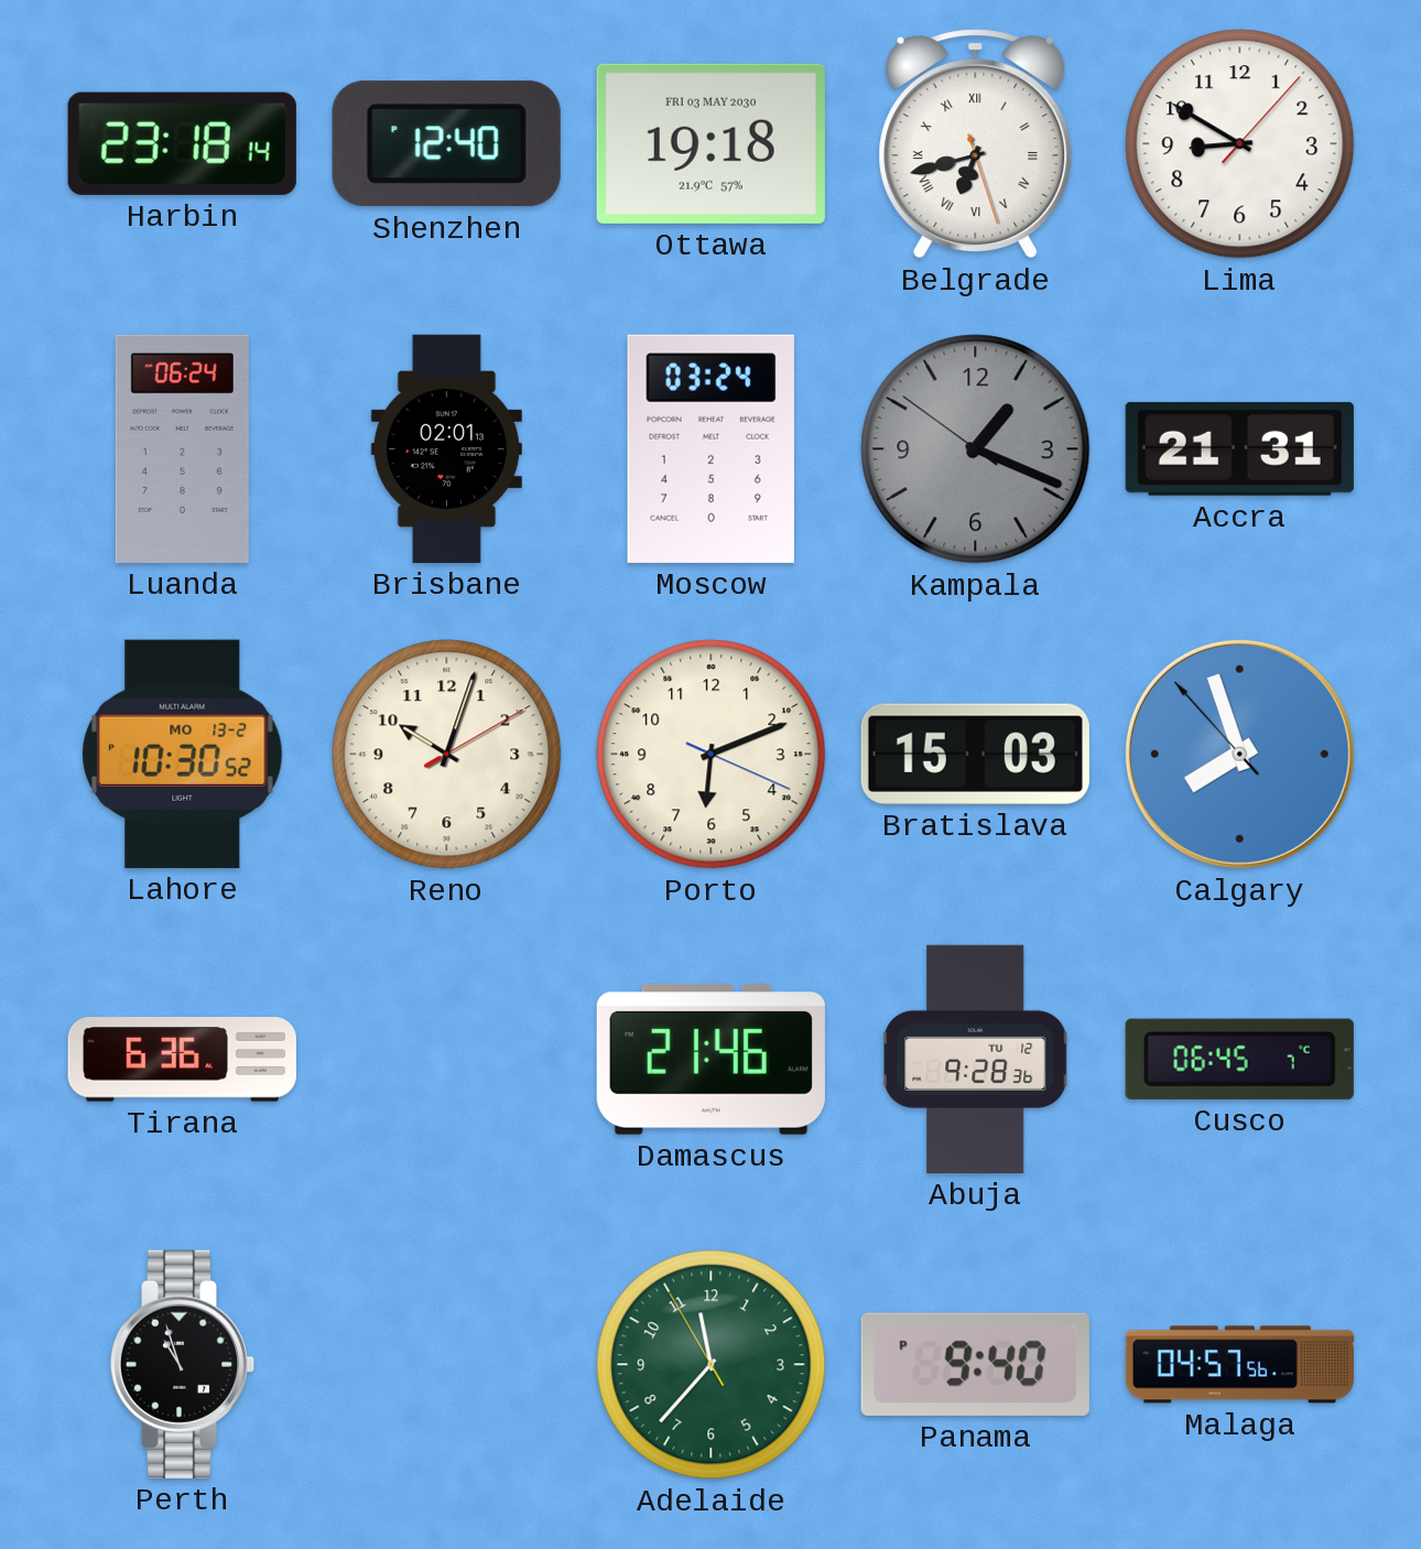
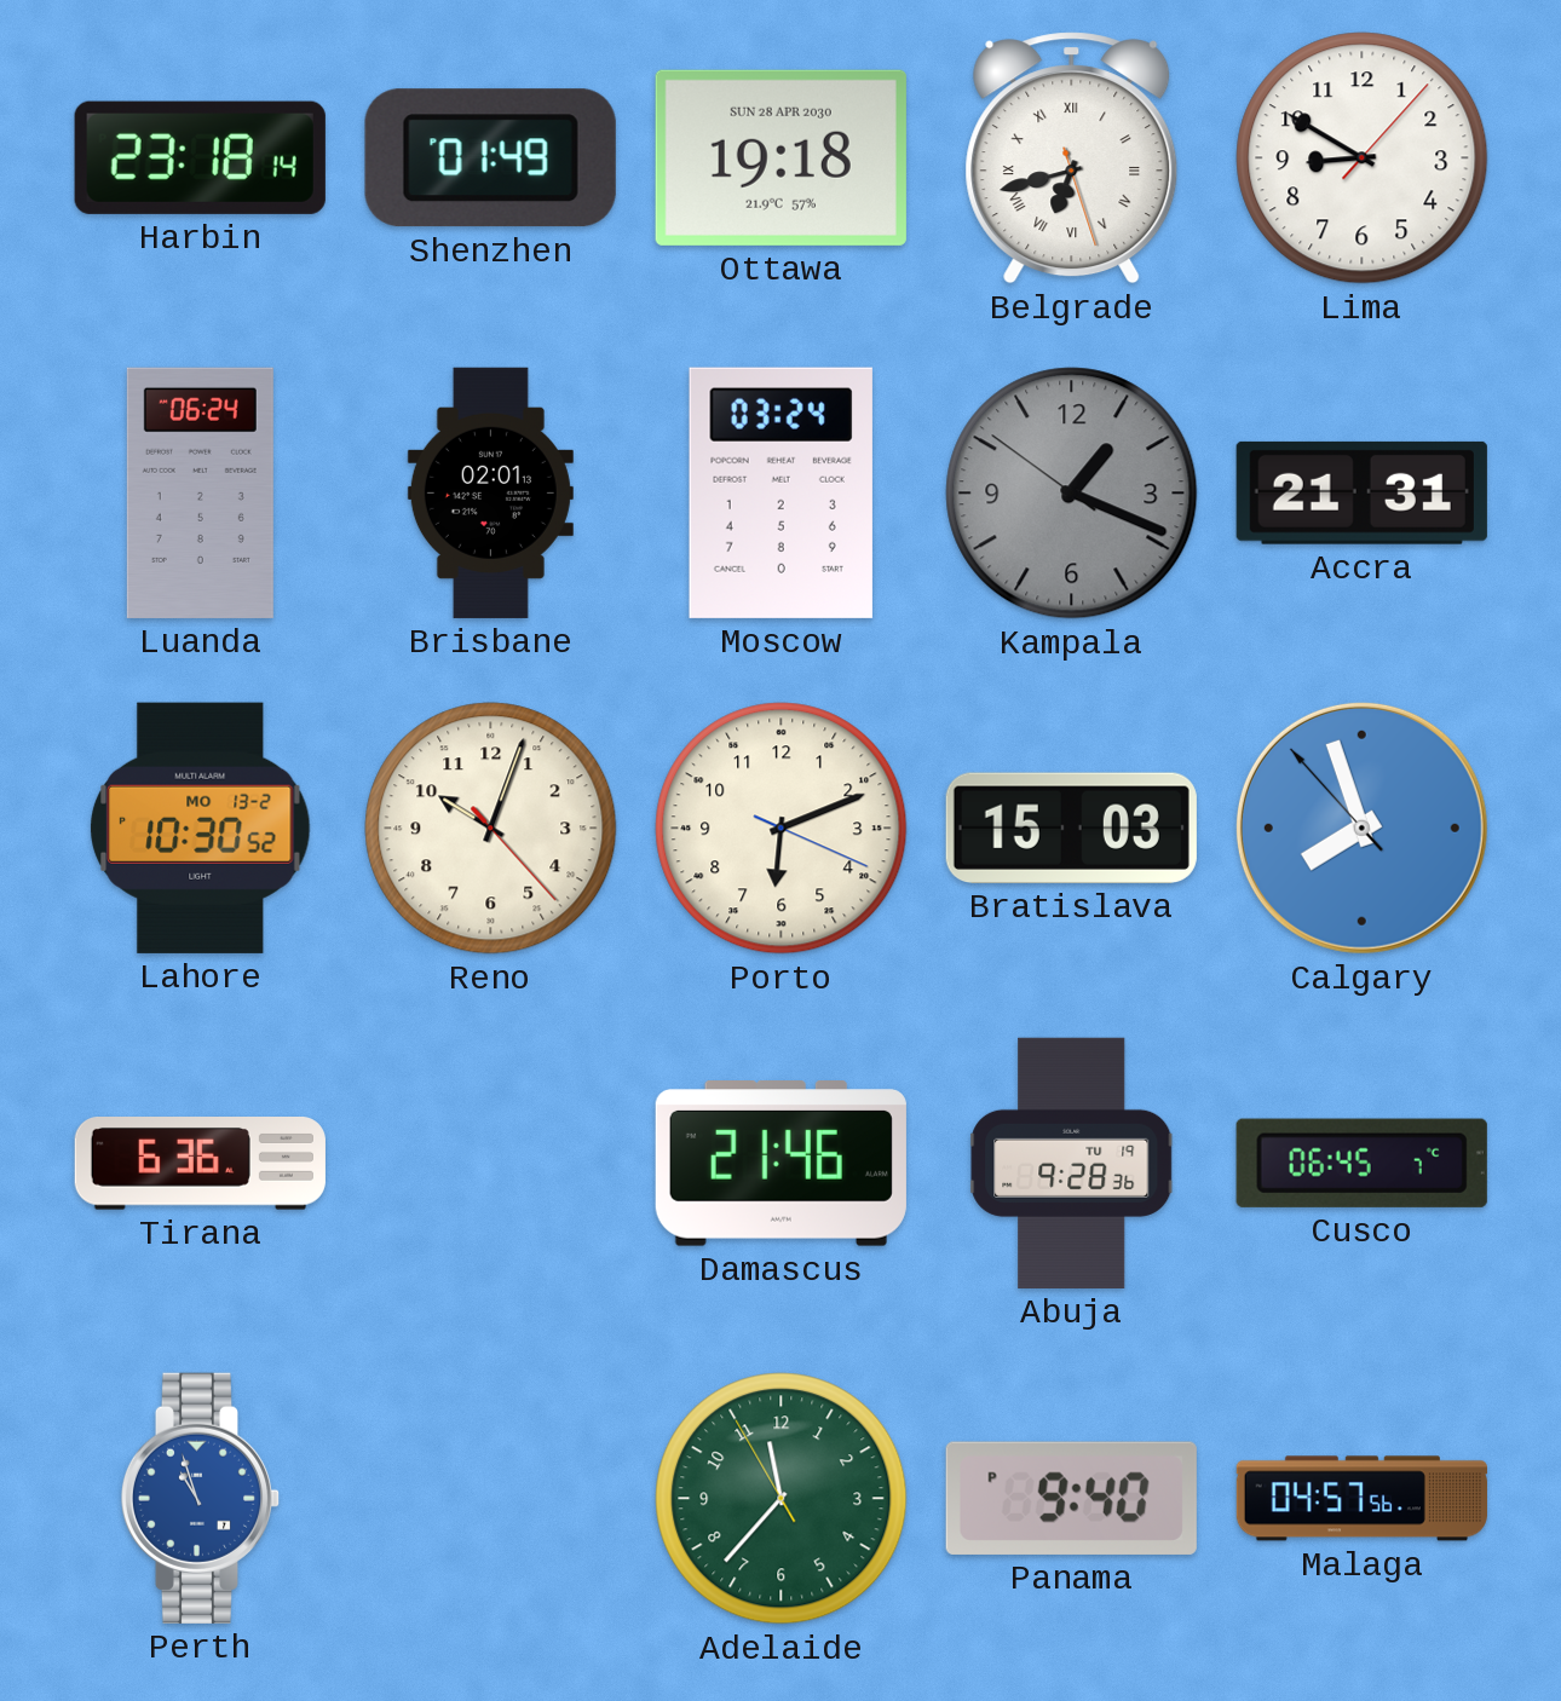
Shenzhen: 12:40 -> 01:49
Ottawa date: FRI 03 MAY 2030 -> SUN 28 APR 2030
Reno: 10:03:10 -> 10:03:23
Abuja date: TU 12 -> TU 19
Perth dial: black -> blue
